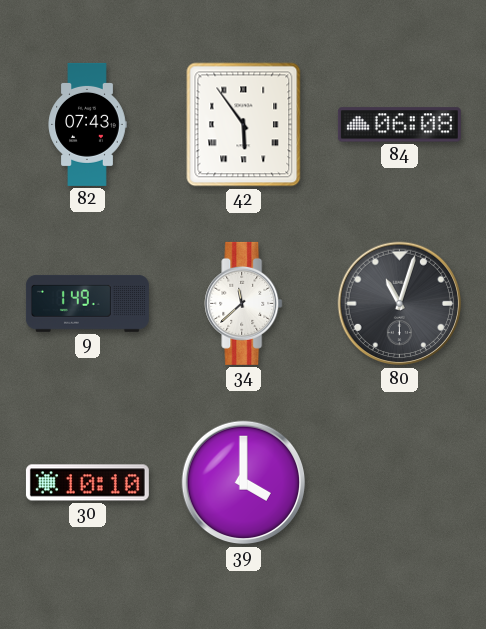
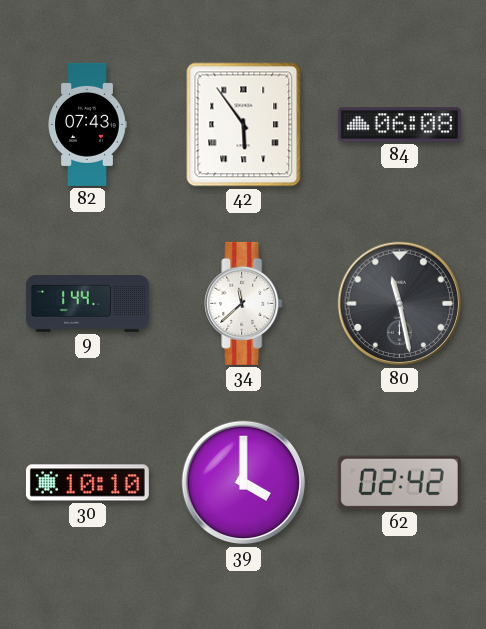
9: 1:49 -> 1:44
80: 11:03 -> 11:28
62: none -> 02:42
